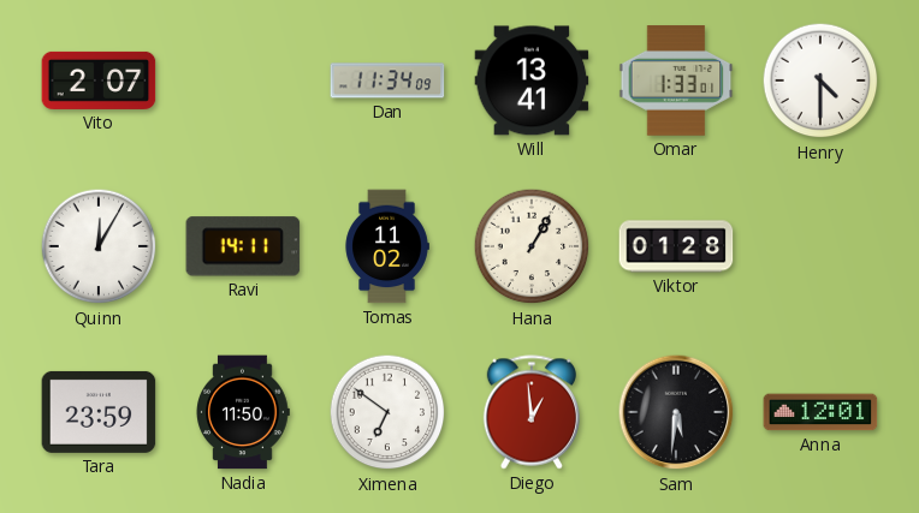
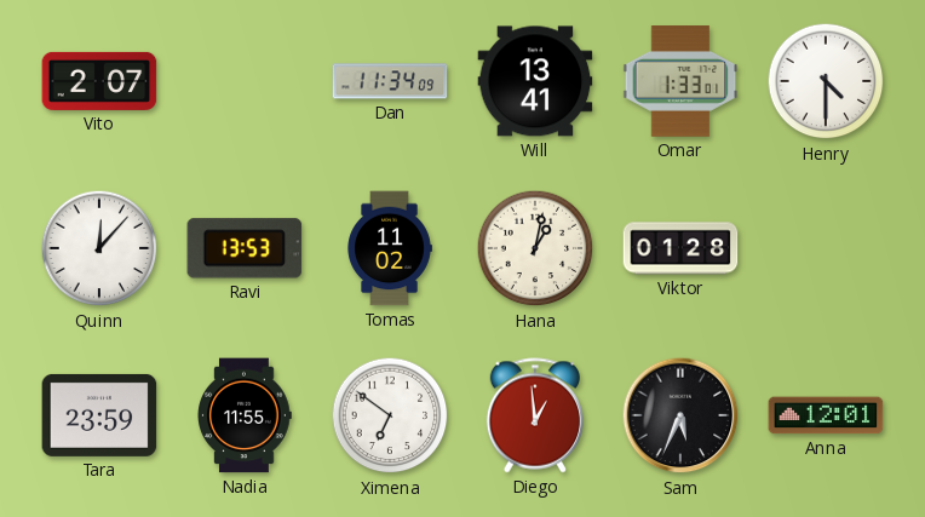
Quinn: 12:05 -> 12:07
Ravi: 14:11 -> 13:53
Hana: 1:05 -> 1:02
Nadia: 11:50 -> 11:55
Sam: 5:31 -> 5:34
